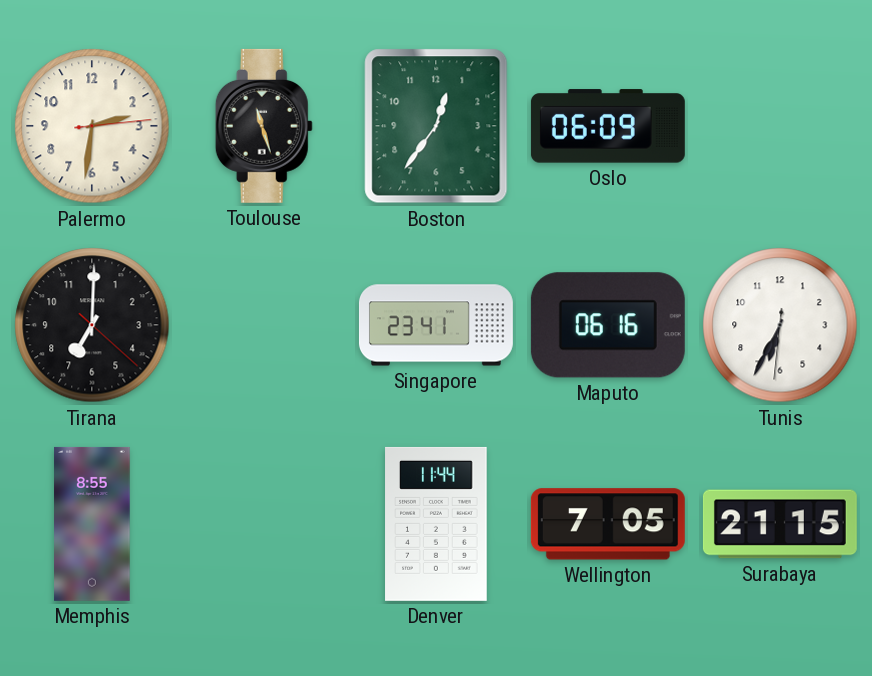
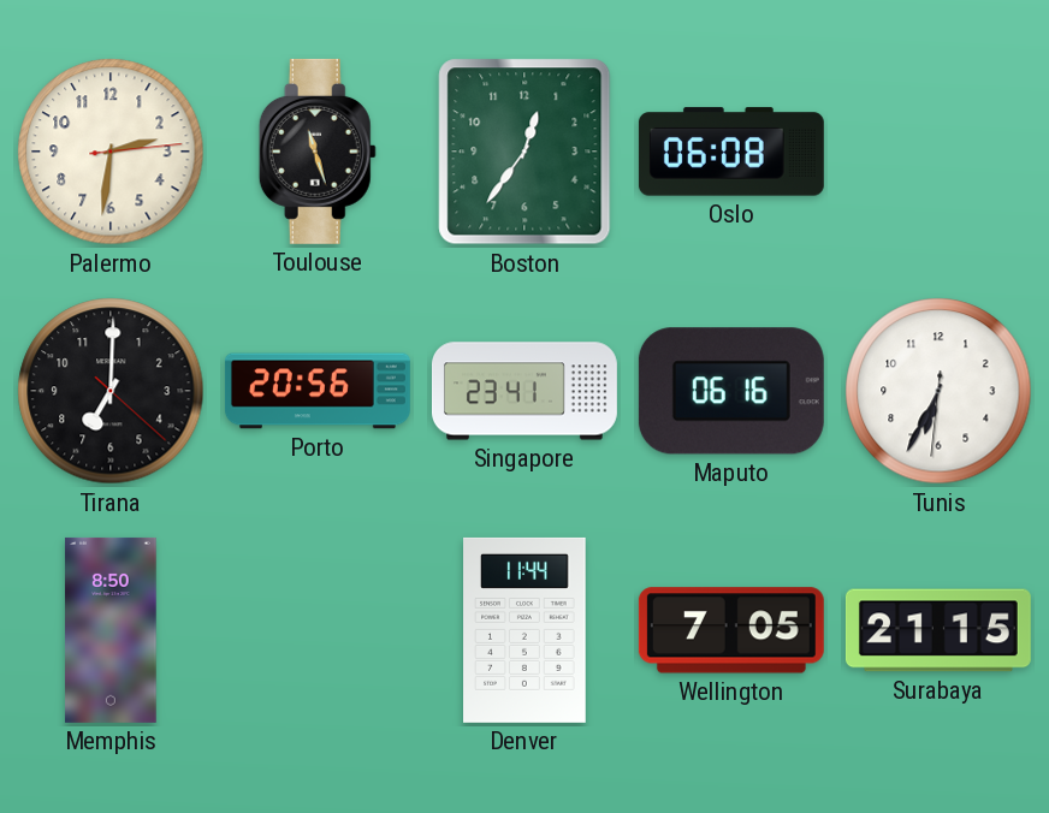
Oslo: 06:09 -> 06:08
Porto: none -> 20:56
Memphis: 8:55 -> 8:50
